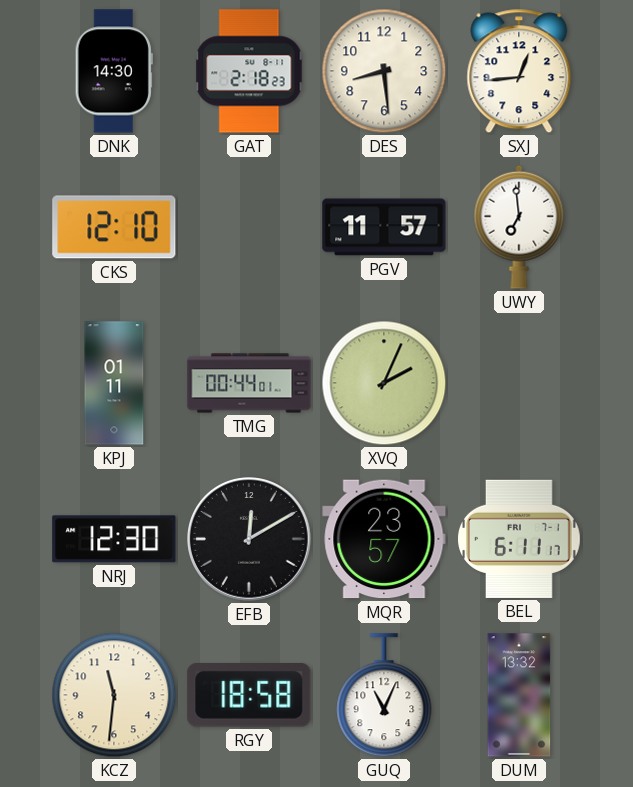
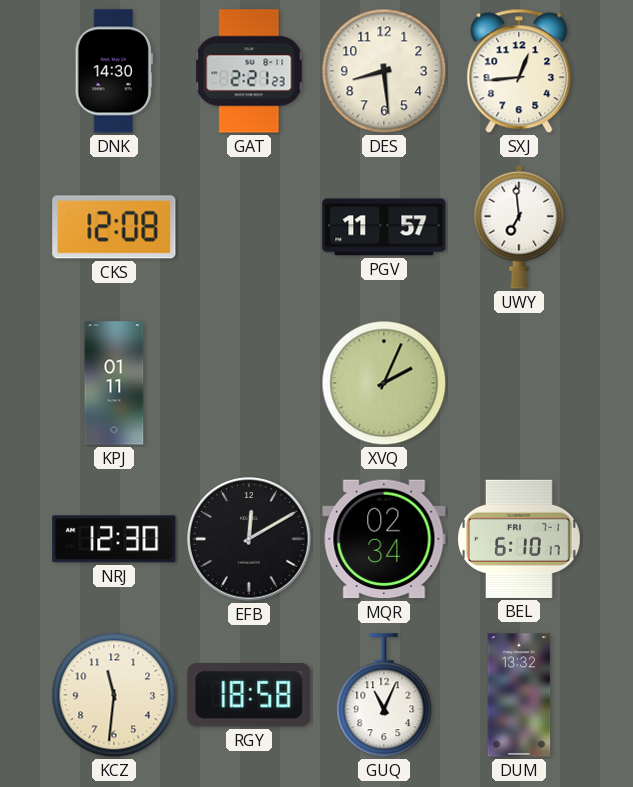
GAT: 2:18 -> 2:21
CKS: 12:10 -> 12:08
TMG: 00:44 -> none
MQR: 23:57 -> 02:34
BEL: 6:11 -> 6:10
